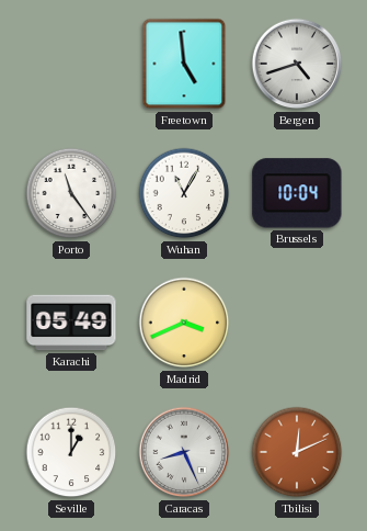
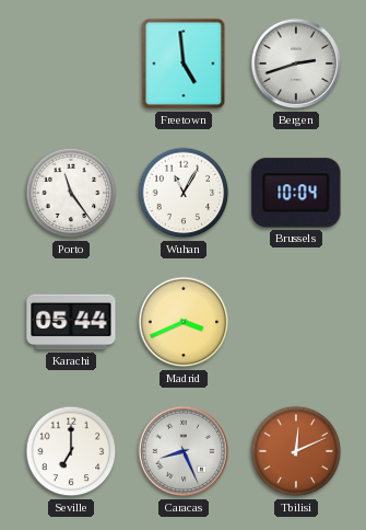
Bergen: 4:42 -> 2:42
Karachi: 05:49 -> 05:44
Seville: 1:00 -> 7:00
